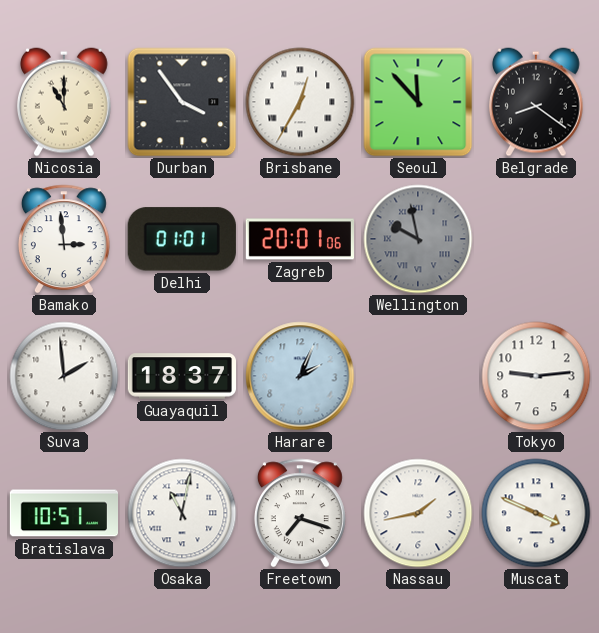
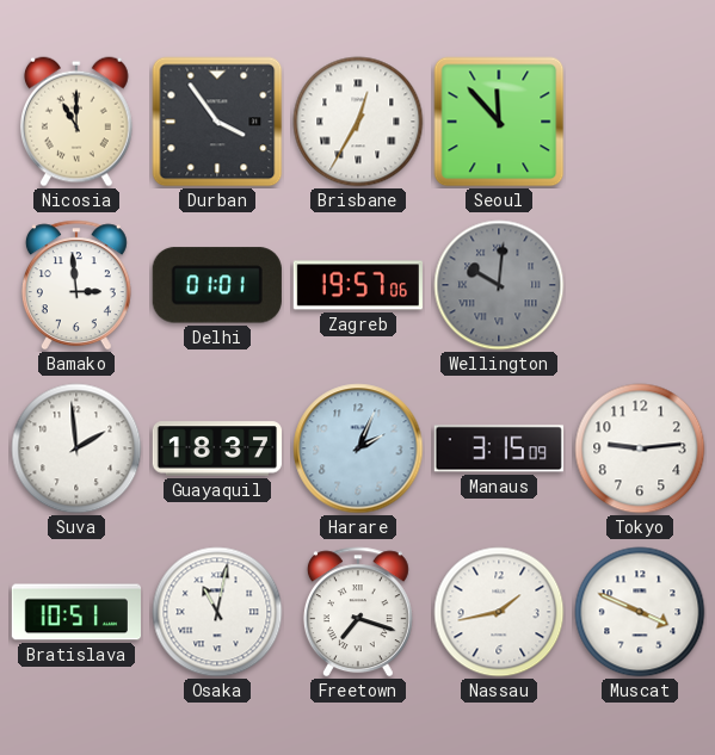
Belgrade: 8:21 -> none
Zagreb: 20:01 -> 19:57
Wellington: 9:58 -> 10:01
Manaus: none -> 3:15
